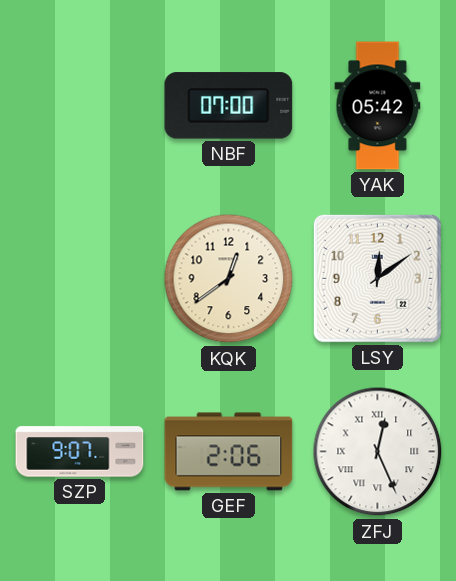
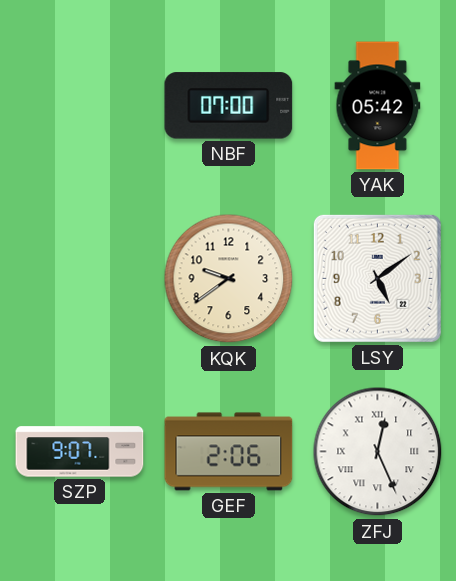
KQK: 12:39 -> 9:39
LSY: 12:09 -> 5:09
